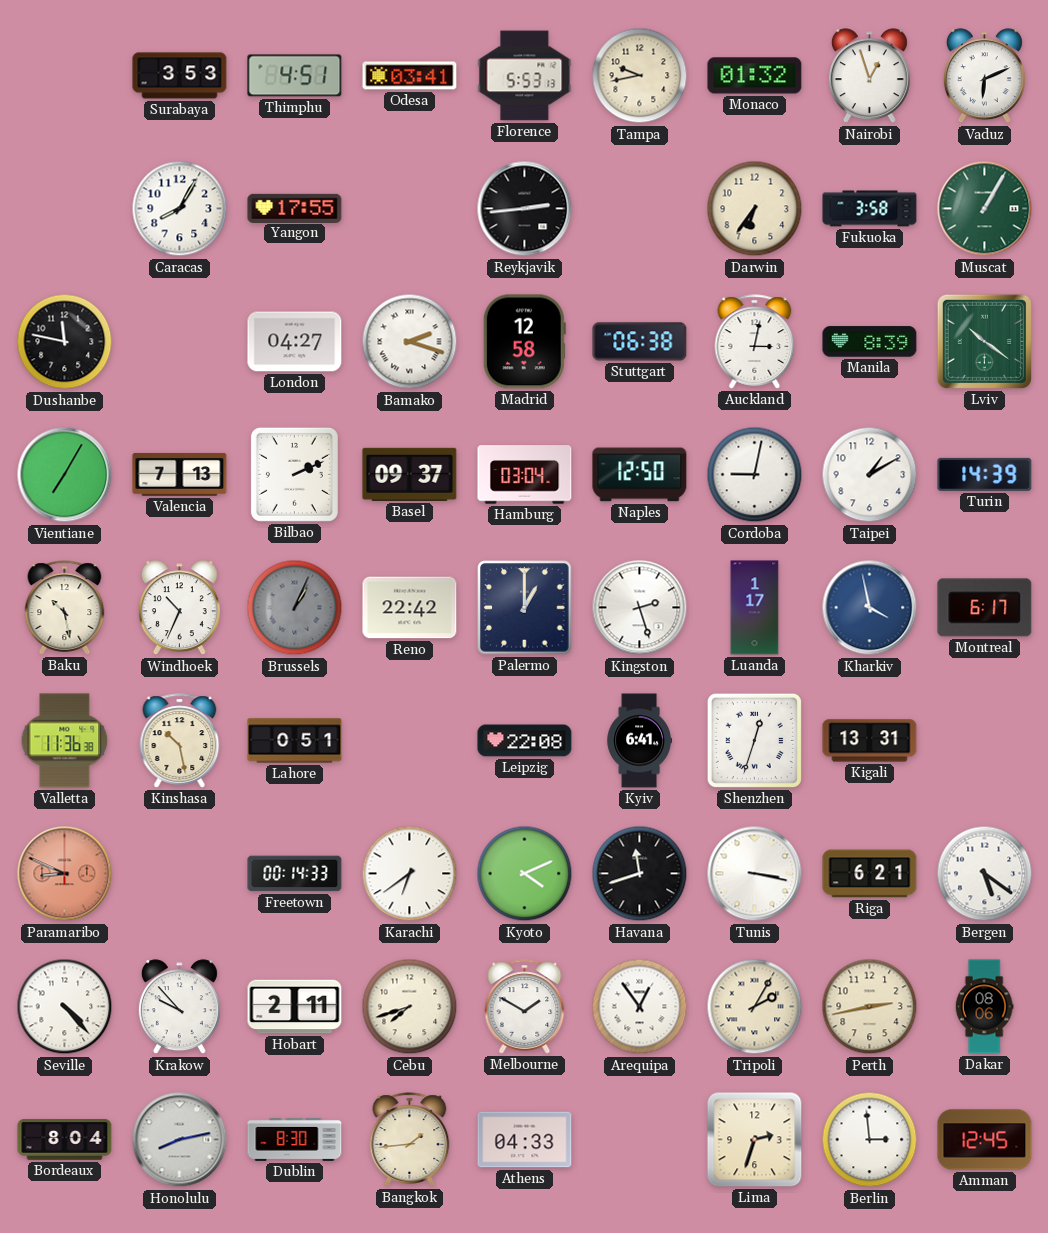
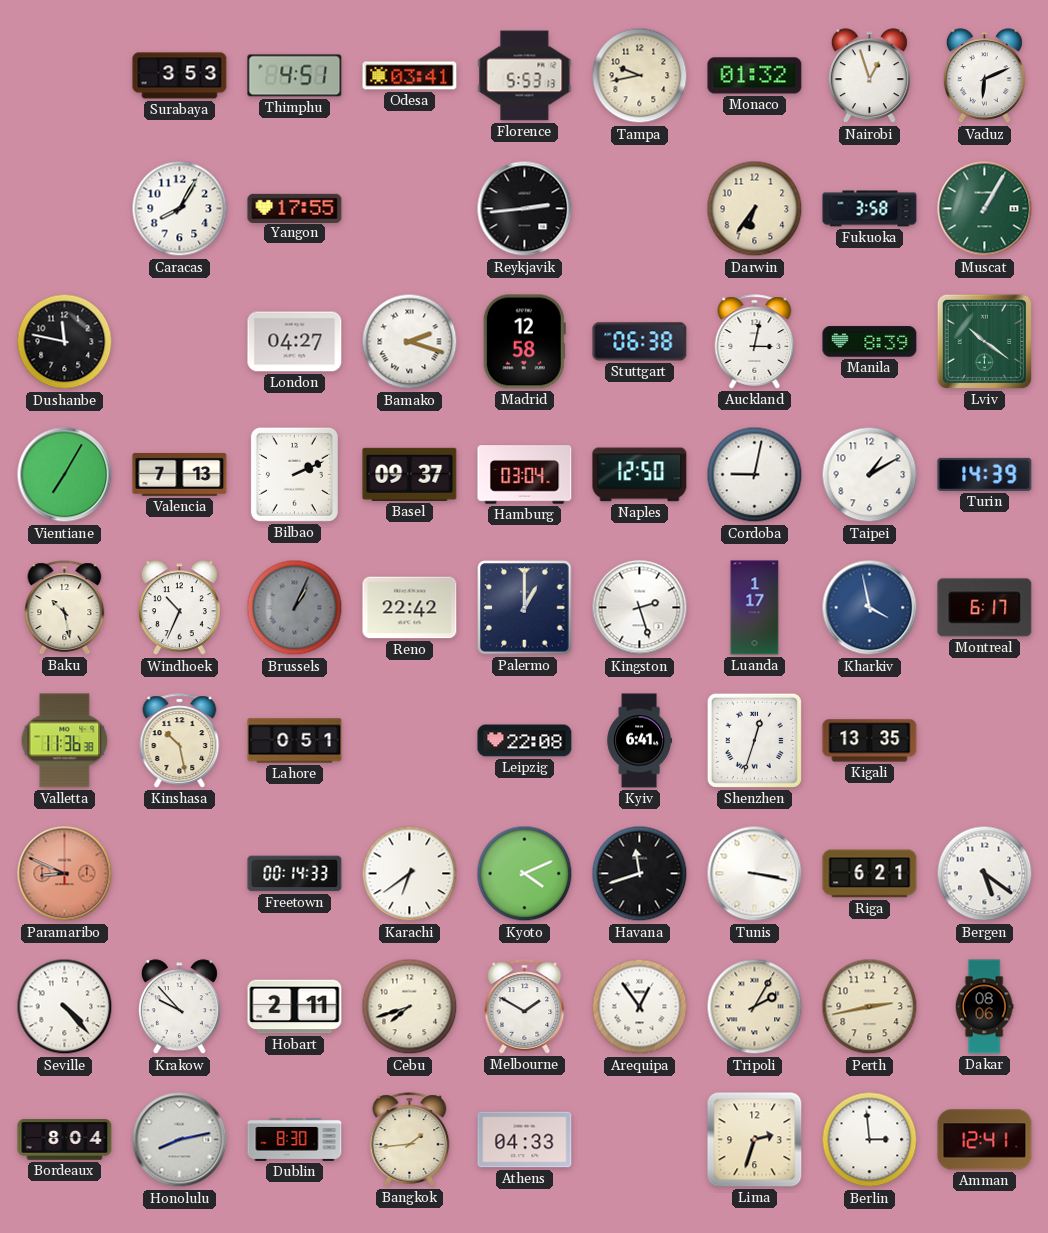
Kigali: 13:31 -> 13:35
Amman: 12:45 -> 12:41
